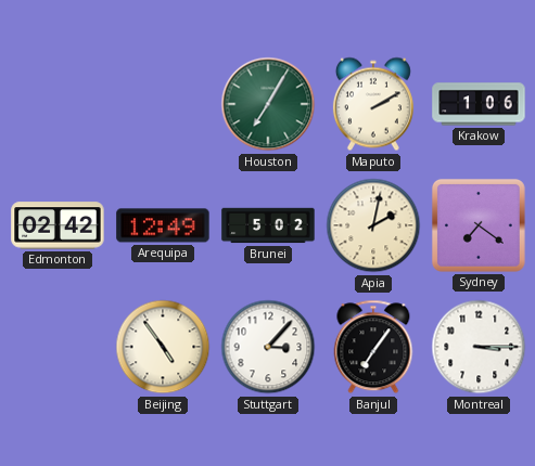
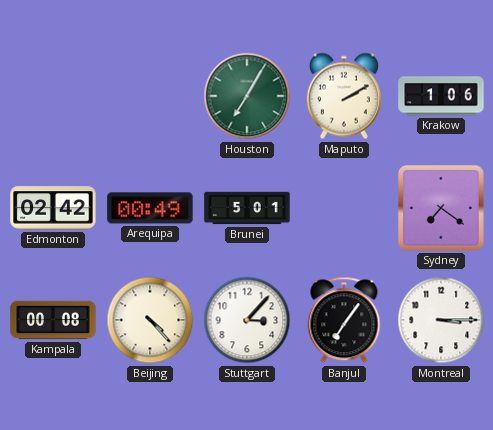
Arequipa: 12:49 -> 00:49
Brunei: 5:02 -> 5:01
Apia: 2:02 -> none
Kampala: none -> 00:08
Beijing: 4:54 -> 4:23
